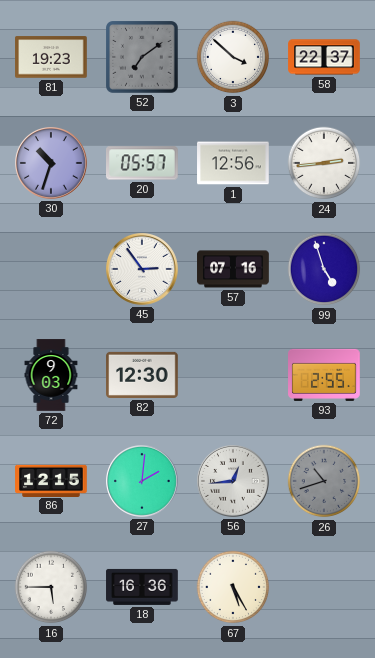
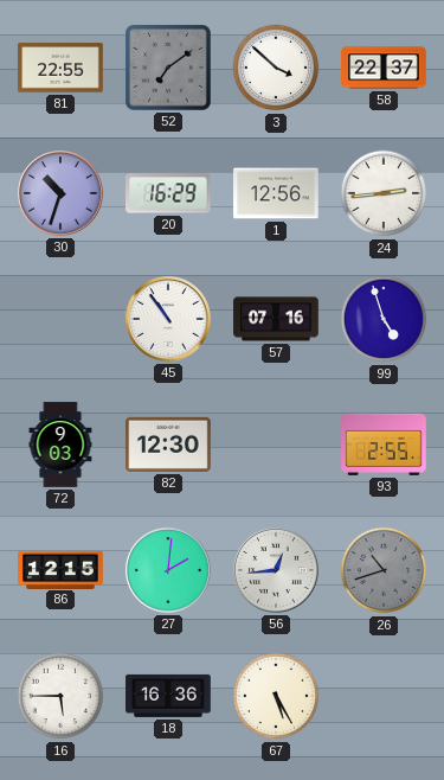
81: 19:23 -> 22:55
20: 05:57 -> 16:29
45: 2:54 -> 10:54
